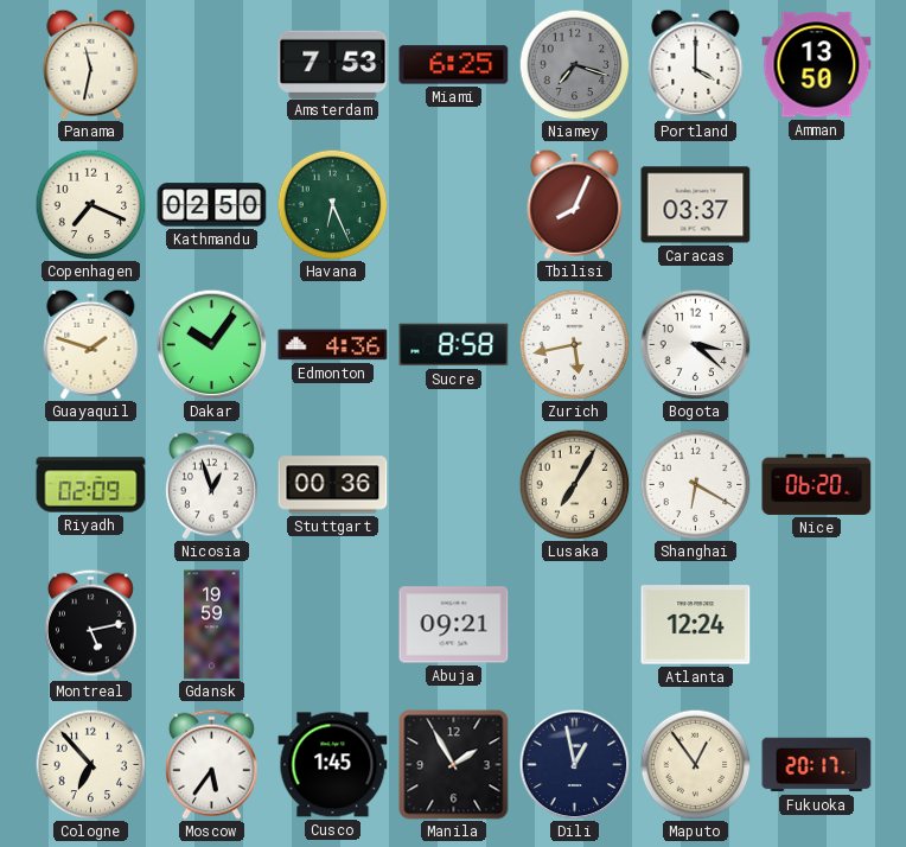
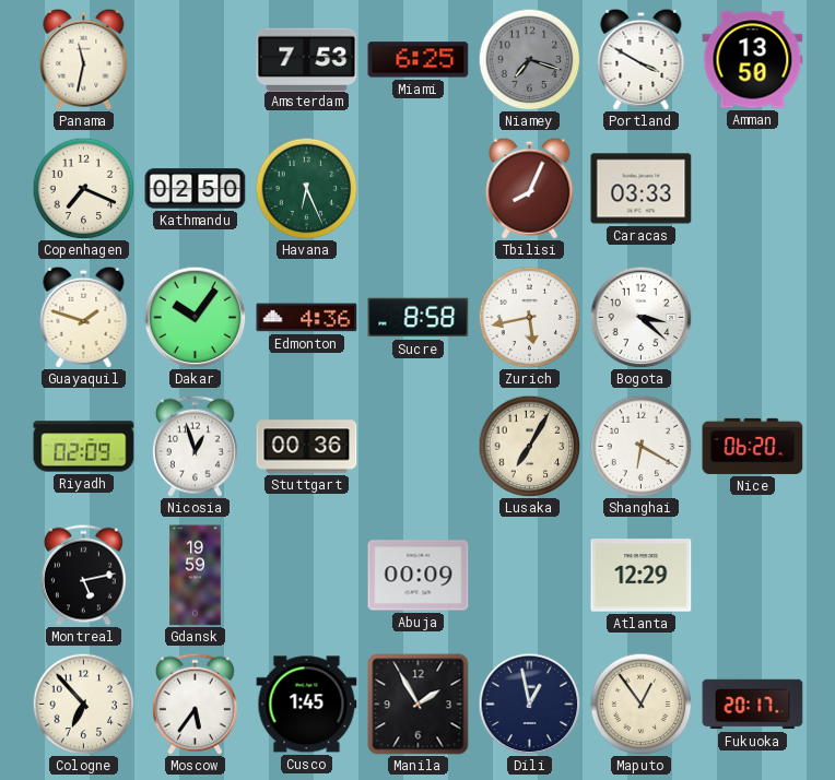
Portland: 4:00 -> 3:50
Caracas: 03:37 -> 03:33
Abuja: 09:21 -> 00:09
Atlanta: 12:24 -> 12:29
